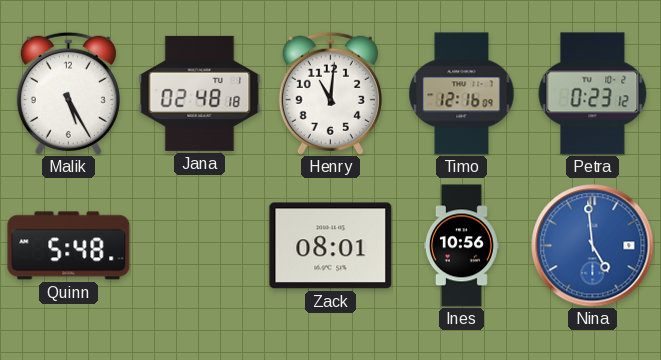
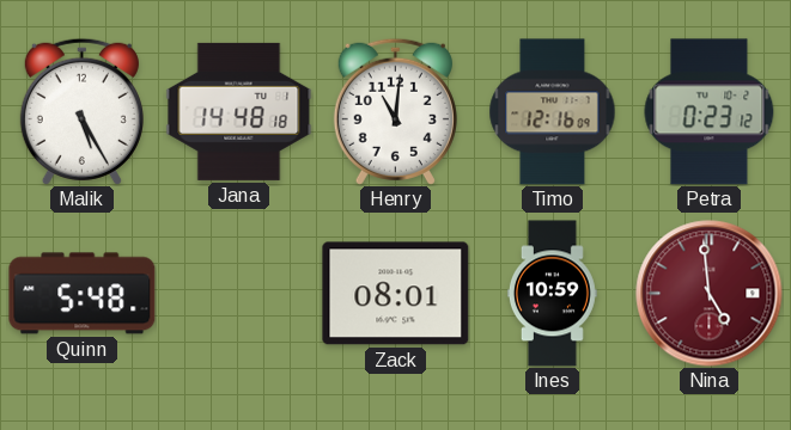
Jana: 02:48 -> 14:48
Ines: 10:56 -> 10:59
Nina dial: blue -> burgundy
